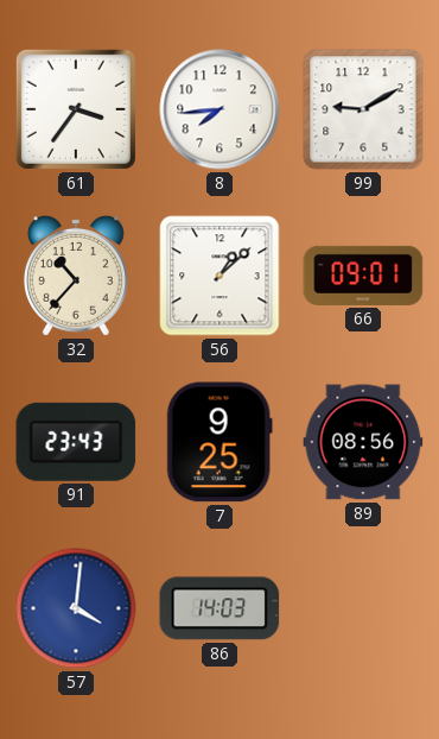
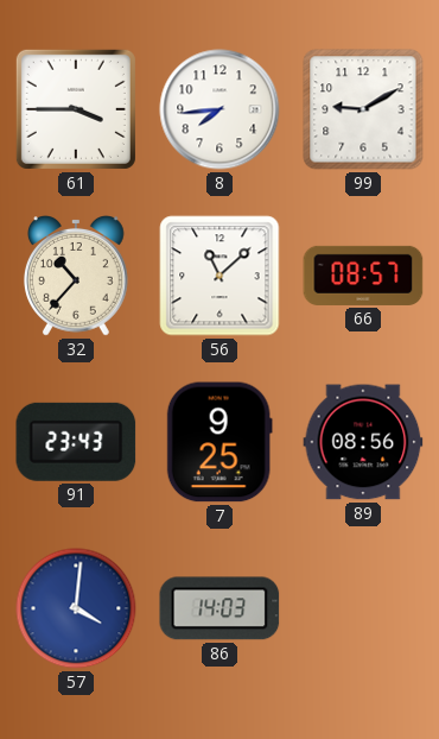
61: 3:36 -> 3:45
56: 1:08 -> 11:08
66: 09:01 -> 08:57
